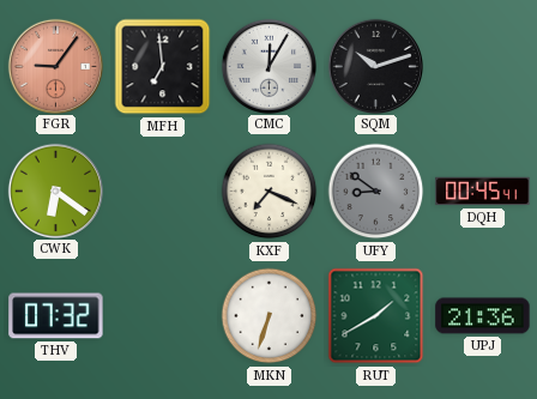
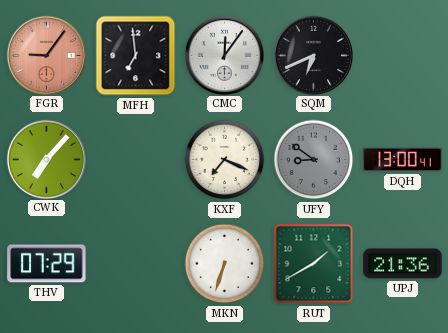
CMC: 12:05 -> 12:06
SQM: 10:12 -> 6:41
CWK: 6:21 -> 7:07
DQH: 00:45 -> 13:00
THV: 07:32 -> 07:29
